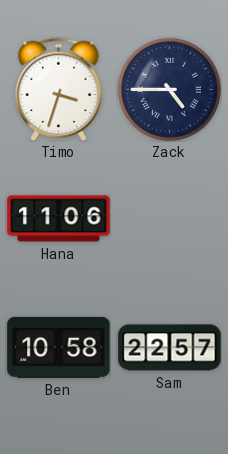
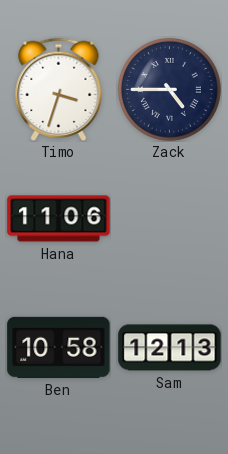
Sam: 22:57 -> 12:13
